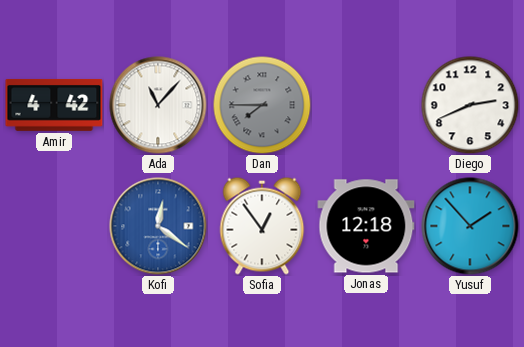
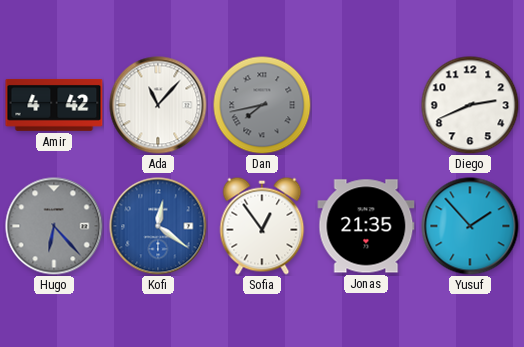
Dan: 7:45 -> 7:43
Hugo: none -> 6:23
Jonas: 12:18 -> 21:35
